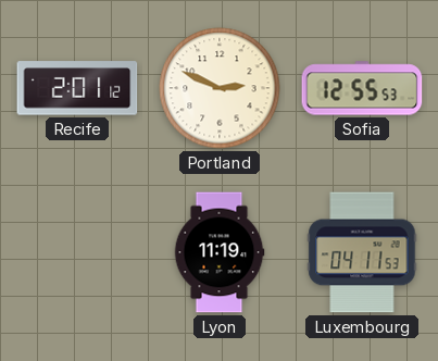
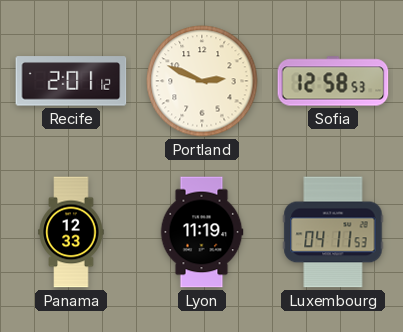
Sofia: 12:55 -> 12:58
Panama: none -> 12:33
